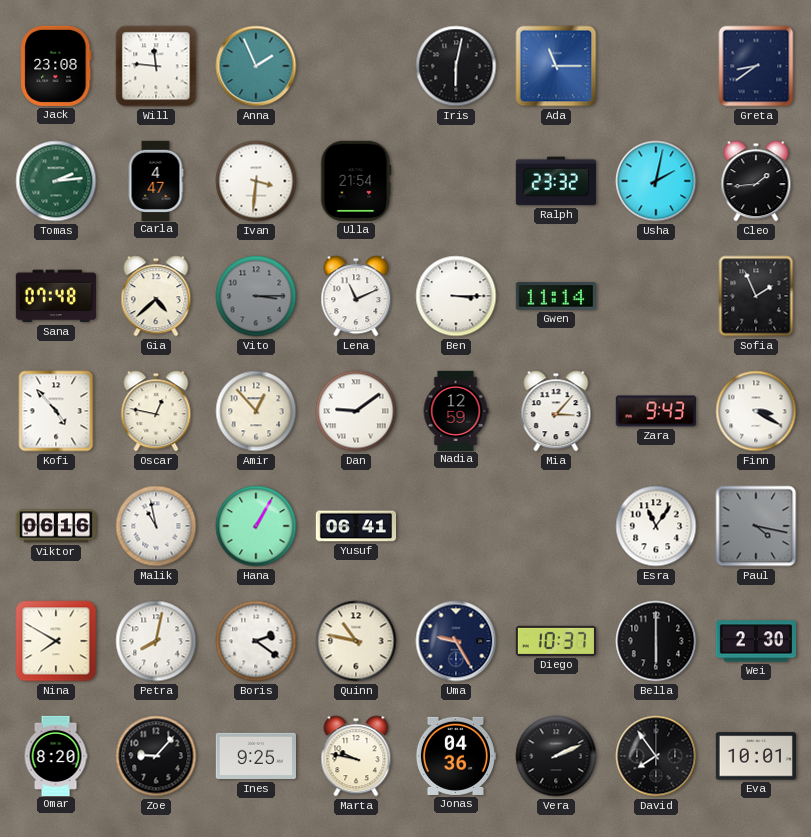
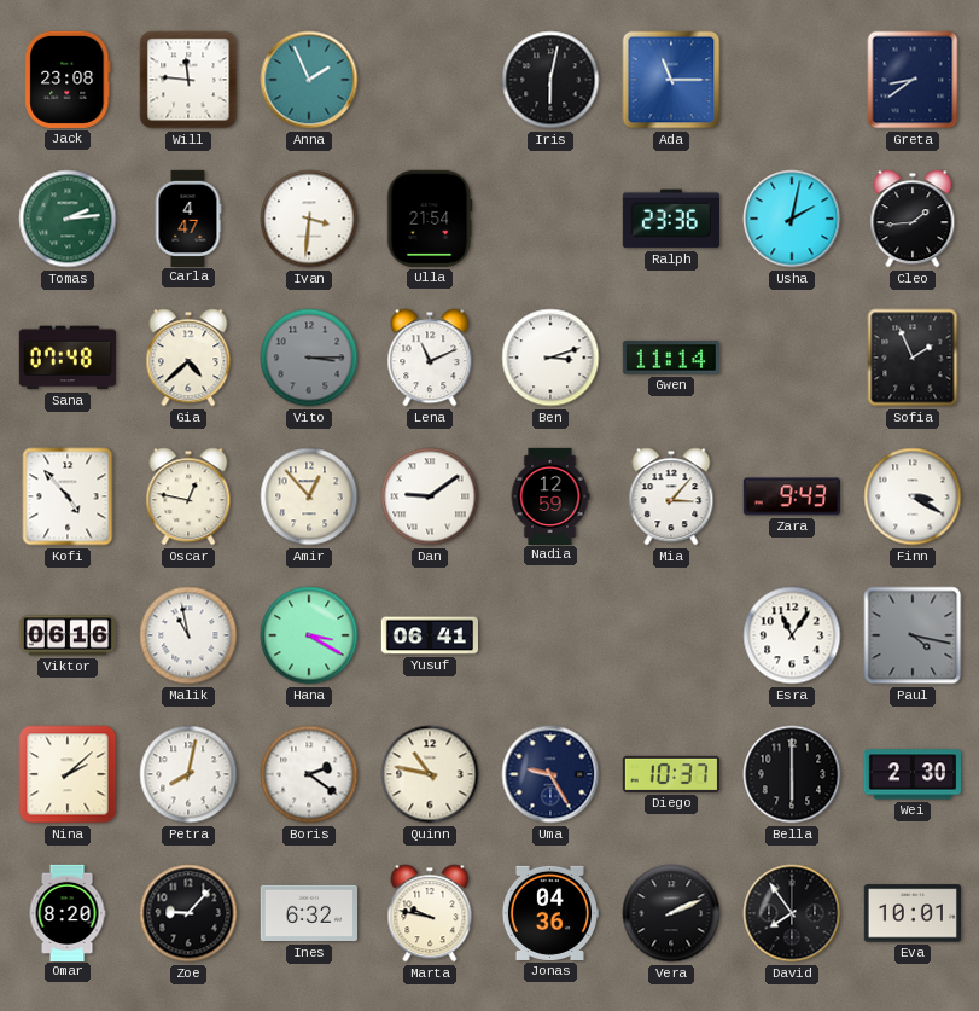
Ralph: 23:32 -> 23:36
Ben: 3:15 -> 3:12
Hana: 1:05 -> 3:20
Nina: 7:50 -> 2:08
Ines: 9:25 -> 6:32
